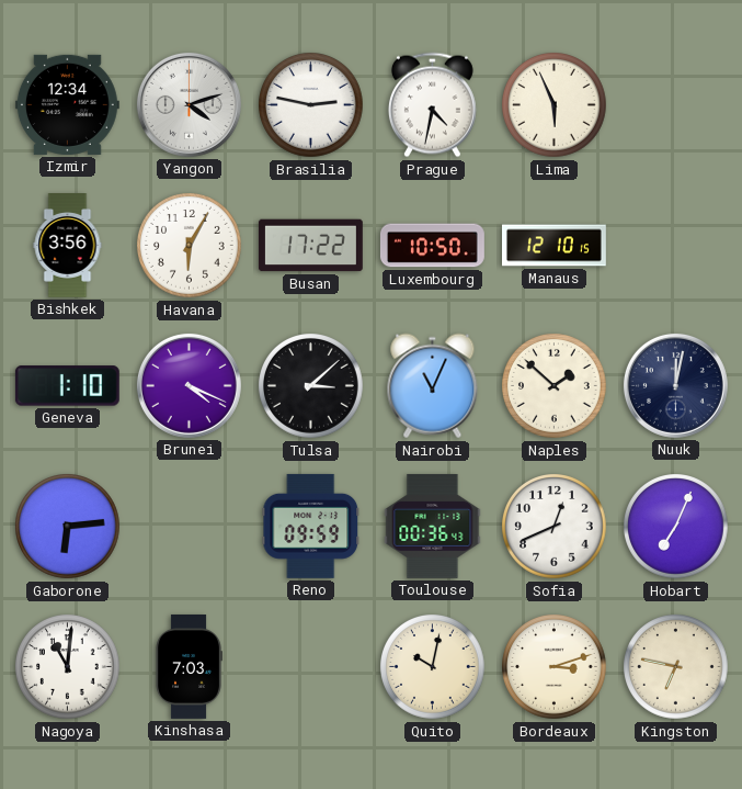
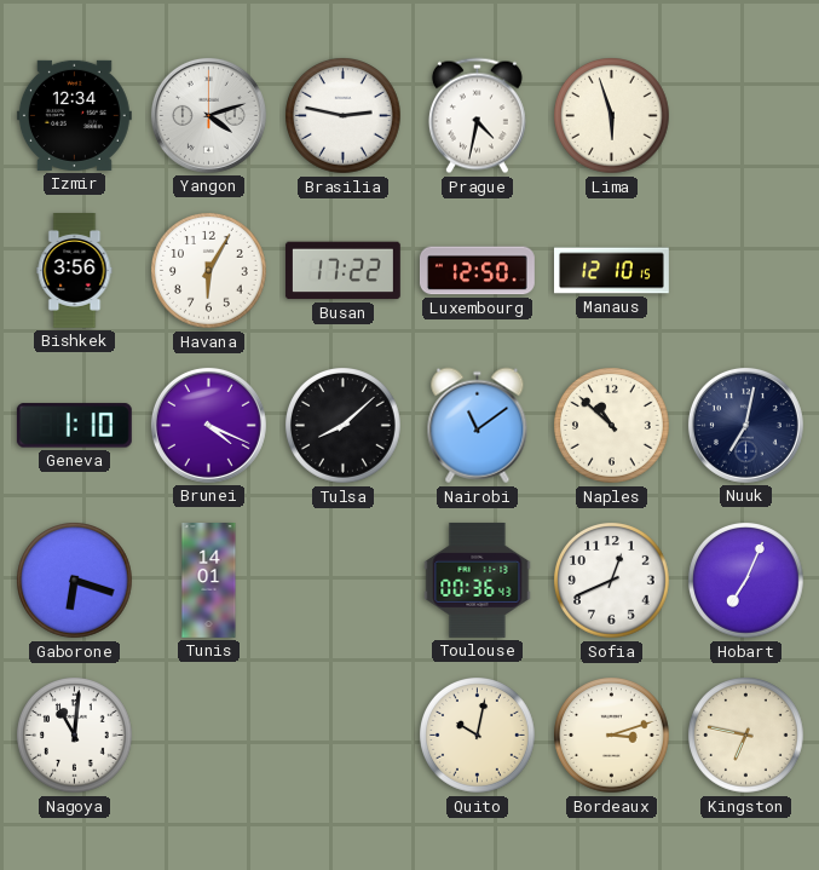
Lima: 5:56 -> 5:57
Luxembourg: 10:50 -> 12:50
Tulsa: 3:08 -> 8:08
Nairobi: 11:04 -> 11:09
Naples: 1:52 -> 10:52
Nuuk: 12:02 -> 7:02
Gaborone: 6:14 -> 6:18
Tunis: none -> 14:01
Reno: 09:59 -> none
Kinshasa: 7:03 -> none
